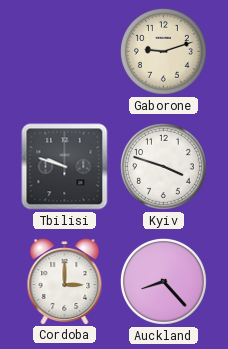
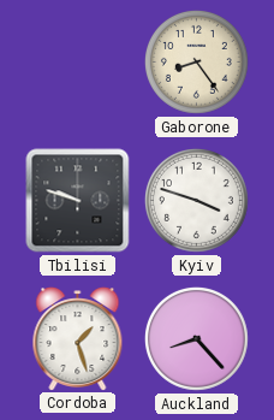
Gaborone: 9:12 -> 8:24
Cordoba: 3:00 -> 1:27
